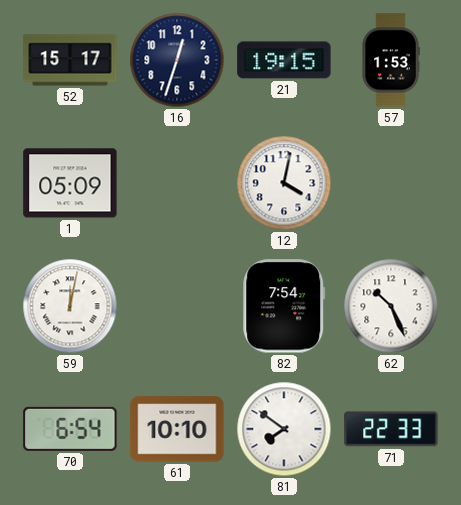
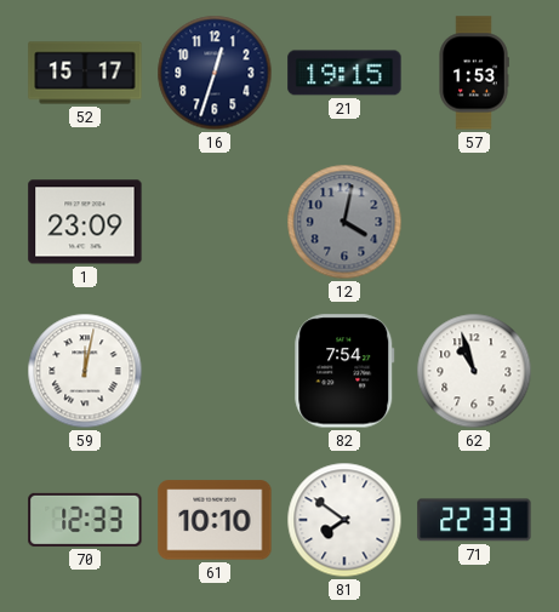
1: 05:09 -> 23:09
12 dial: white -> grey
62: 10:26 -> 10:57
70: 6:54 -> 12:33
